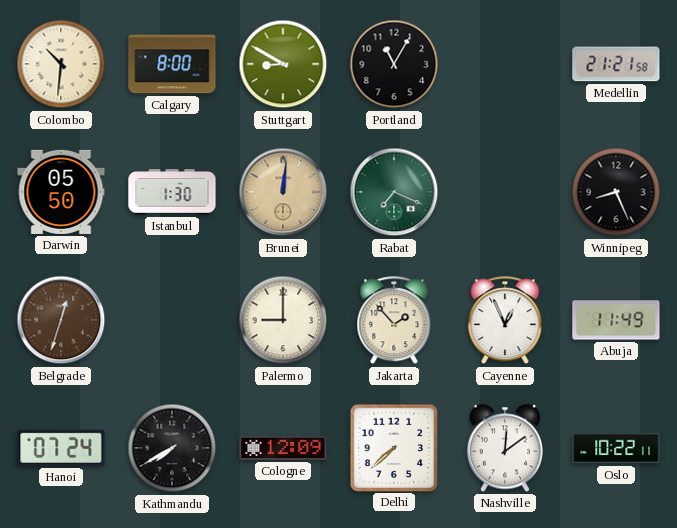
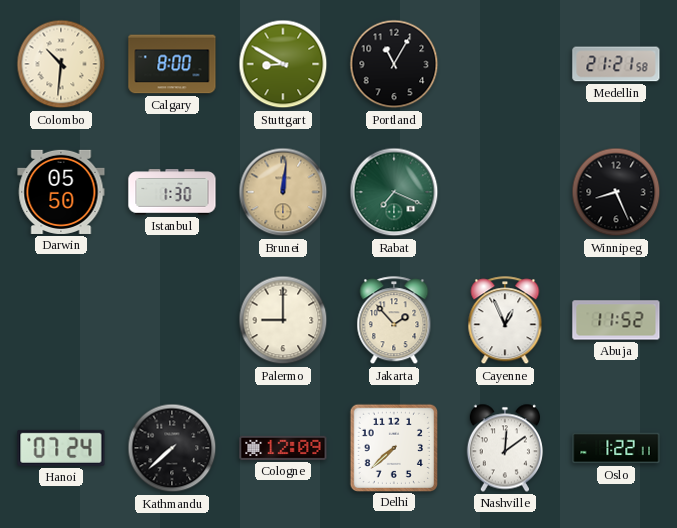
Belgrade: 12:33 -> none
Abuja: 11:49 -> 11:52
Kathmandu: 7:40 -> 7:38
Oslo: 10:22 -> 1:22
